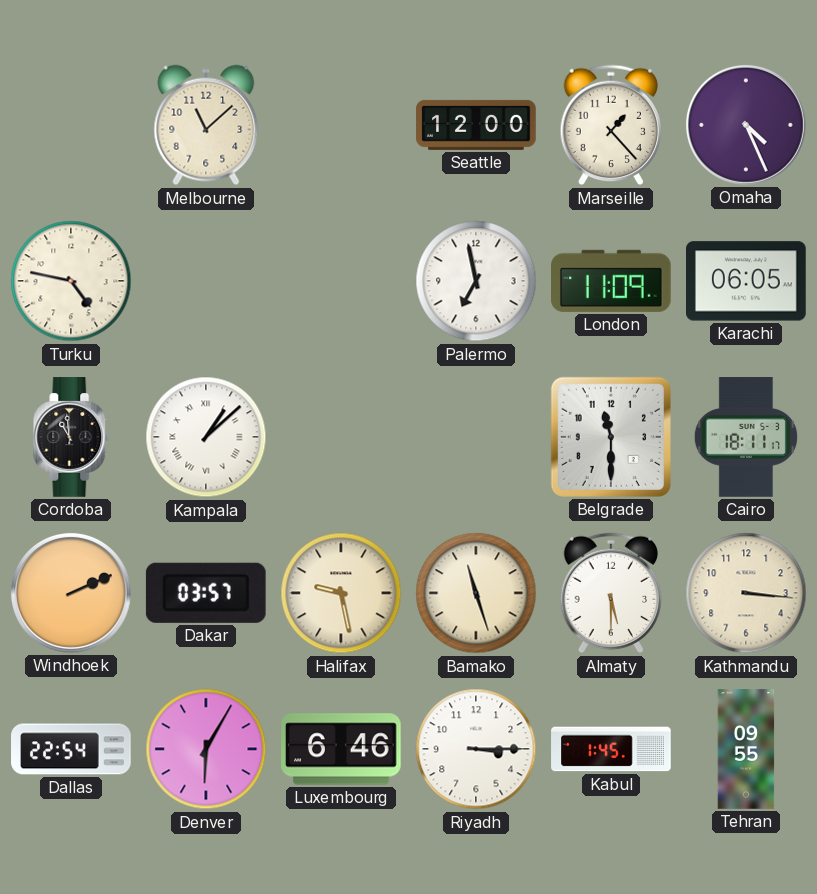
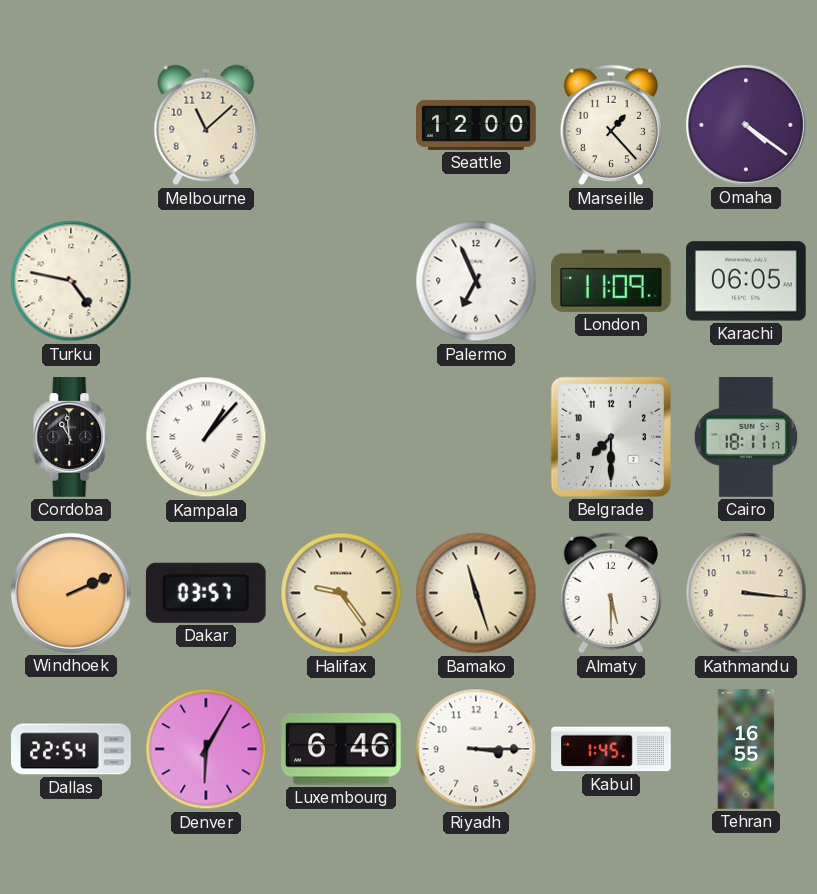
Omaha: 4:26 -> 4:21
Palermo: 6:58 -> 6:56
Kampala: 1:08 -> 1:07
Belgrade: 11:30 -> 7:30
Halifax: 9:28 -> 9:24
Tehran: 09:55 -> 16:55
